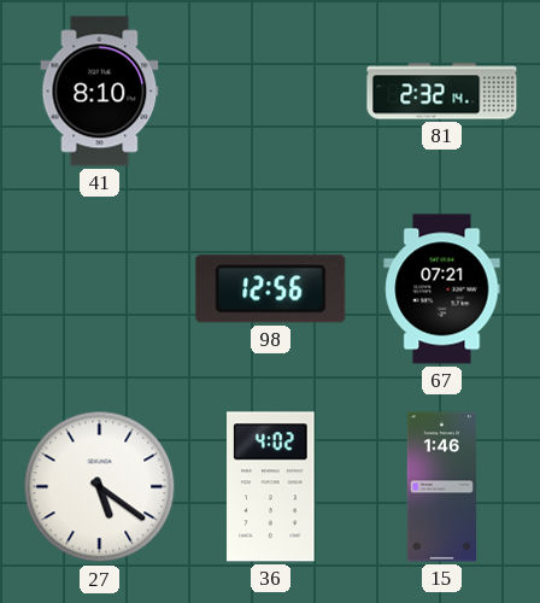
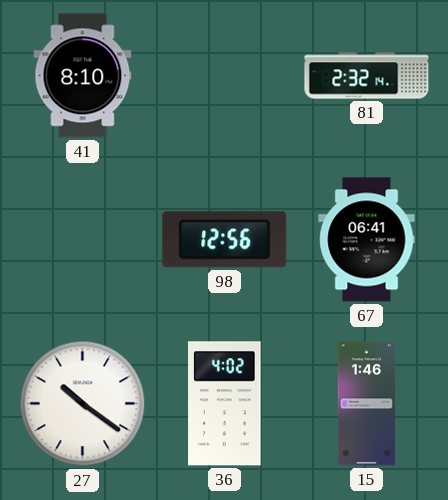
67: 07:21 -> 06:41
27: 5:21 -> 10:21
